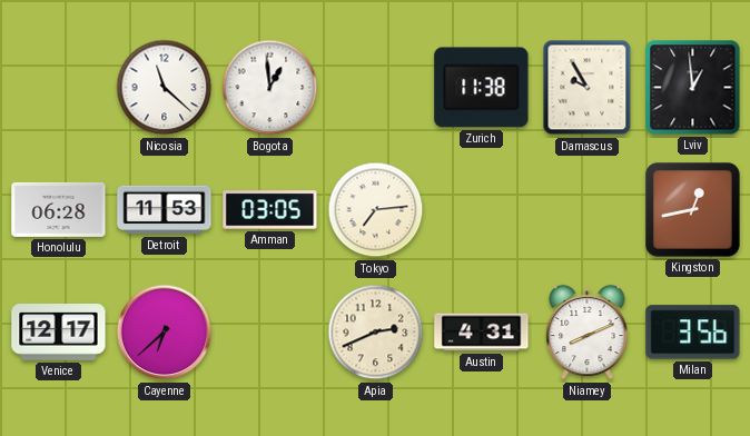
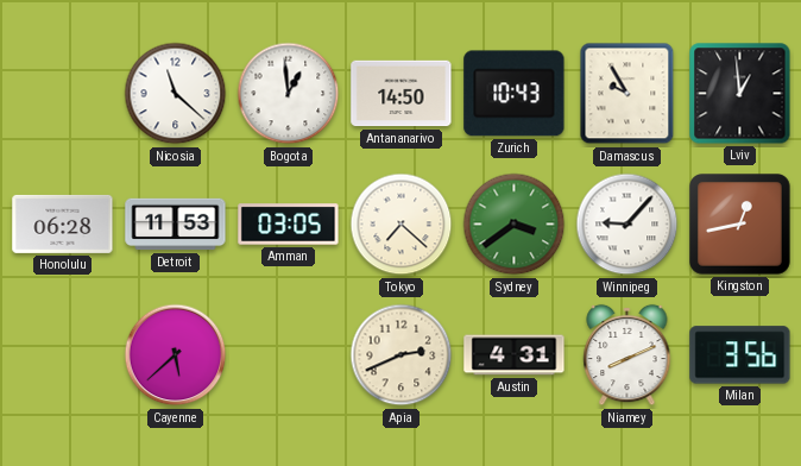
Antananarivo: none -> 14:50
Zurich: 11:38 -> 10:43
Tokyo: 7:14 -> 7:22
Sydney: none -> 3:39
Winnipeg: none -> 9:07
Venice: 12:17 -> none
Cayenne: 6:38 -> 5:38
